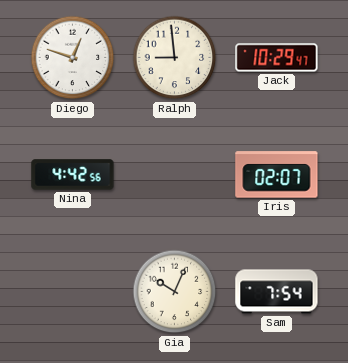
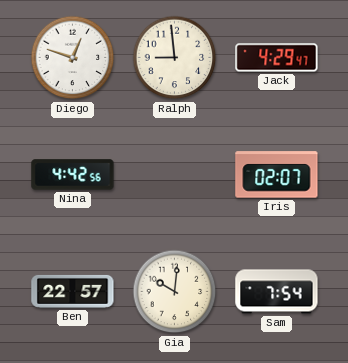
Jack: 10:29 -> 4:29
Ben: none -> 22:57
Gia: 10:04 -> 10:01
